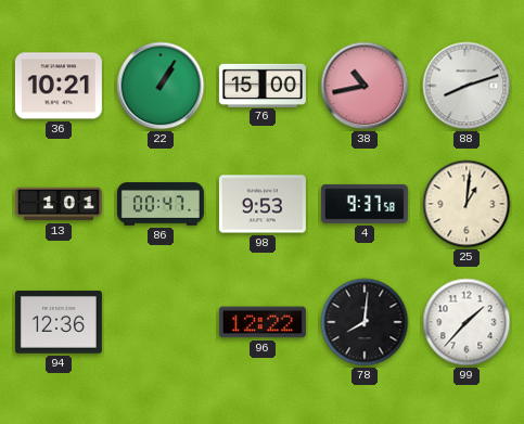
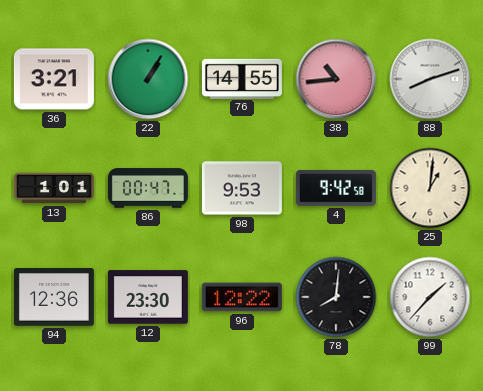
36: 10:21 -> 3:21
76: 15:00 -> 14:55
38: 10:43 -> 10:44
4: 9:37 -> 9:42
12: none -> 23:30
